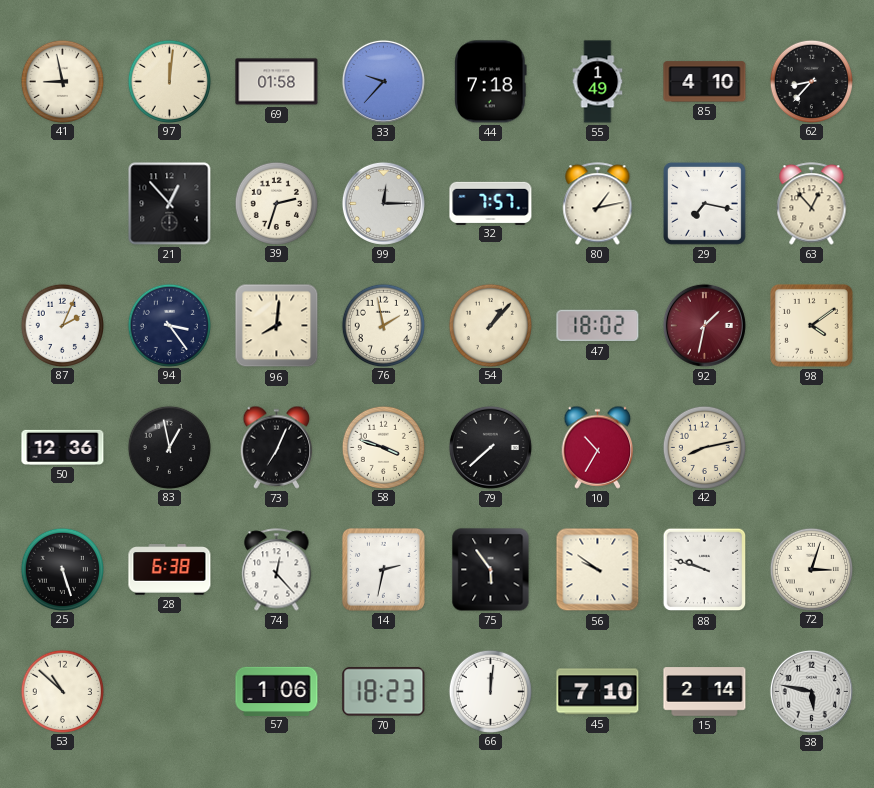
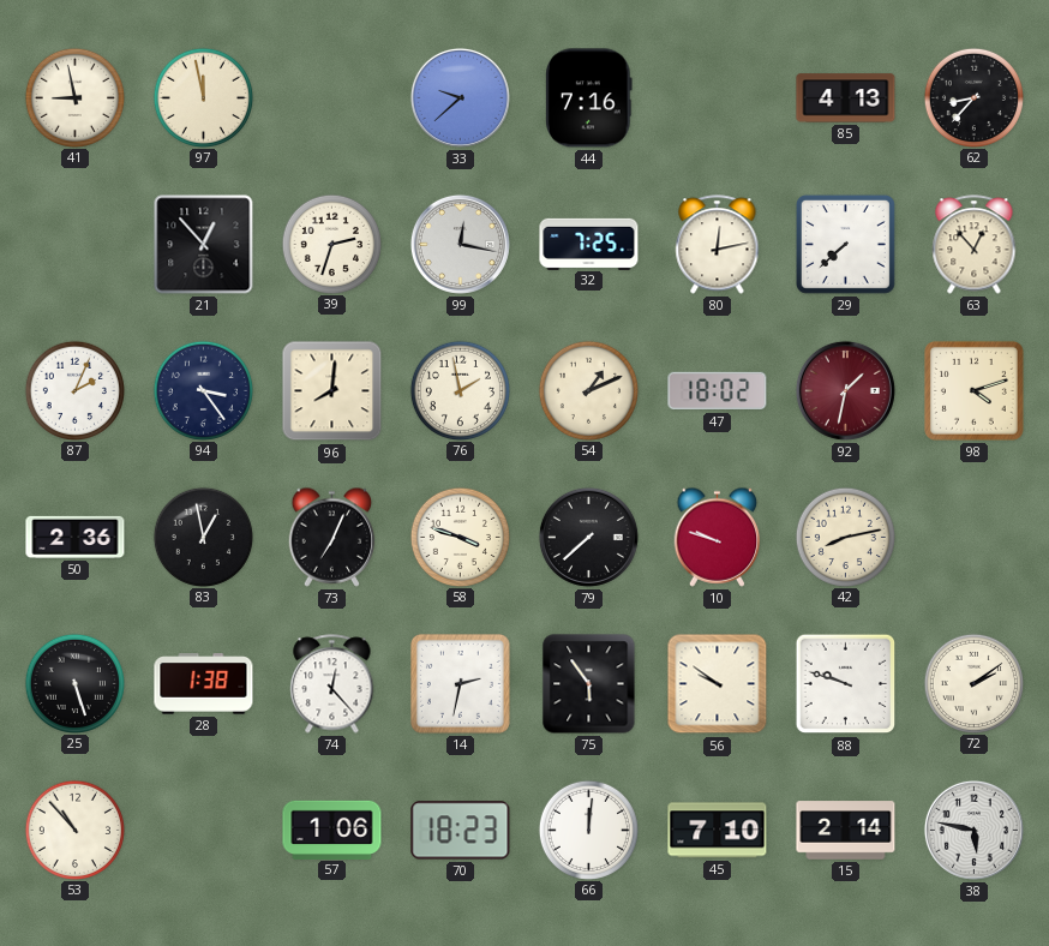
97: 12:01 -> 11:58
69: 01:58 -> none
33: 9:37 -> 9:38
44: 7:18 -> 7:16
55: 1:49 -> none
85: 4:10 -> 4:13
99: 12:15 -> 12:17
32: 7:57 -> 7:25
80: 1:13 -> 12:13
29: 7:17 -> 7:38
54: 1:07 -> 1:11
98: 4:09 -> 4:12
50: 12:36 -> 2:36
10: 10:35 -> 9:48
28: 6:38 -> 1:38
72: 3:03 -> 2:09
53: 10:52 -> 10:53
